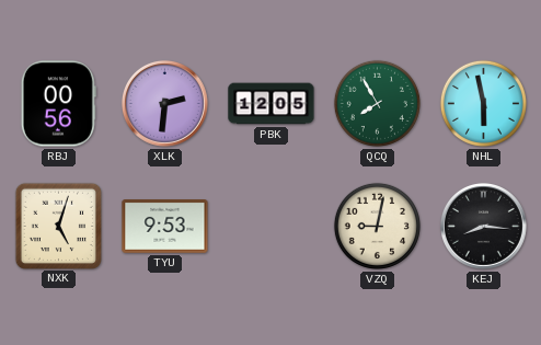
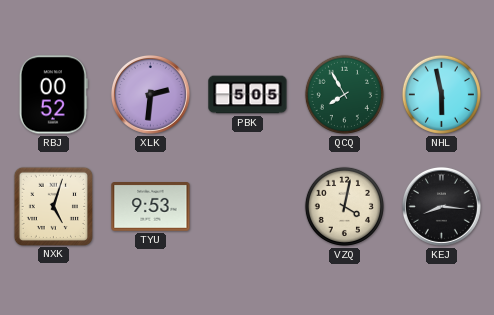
RBJ: 00:56 -> 00:52
PBK: 12:05 -> 5:05
VZQ: 9:02 -> 4:02
